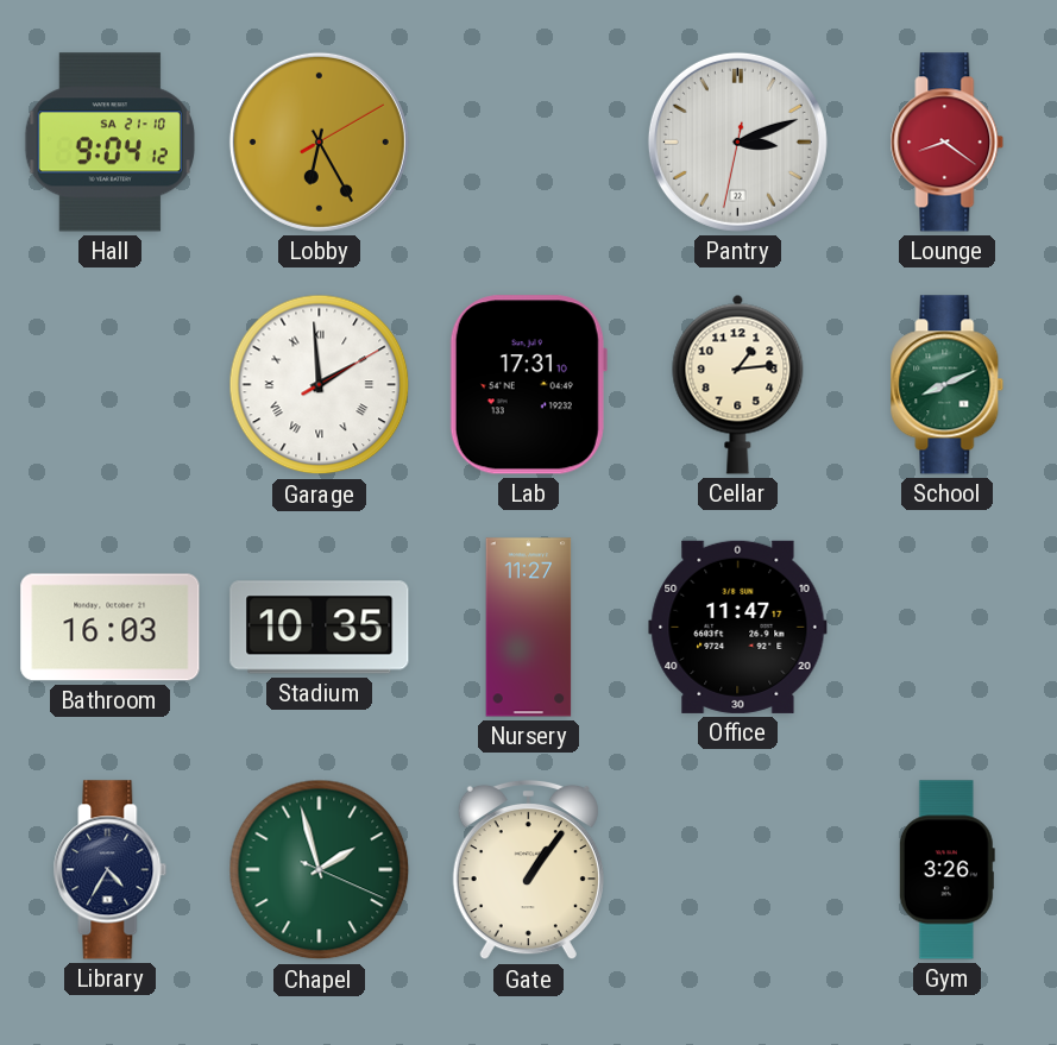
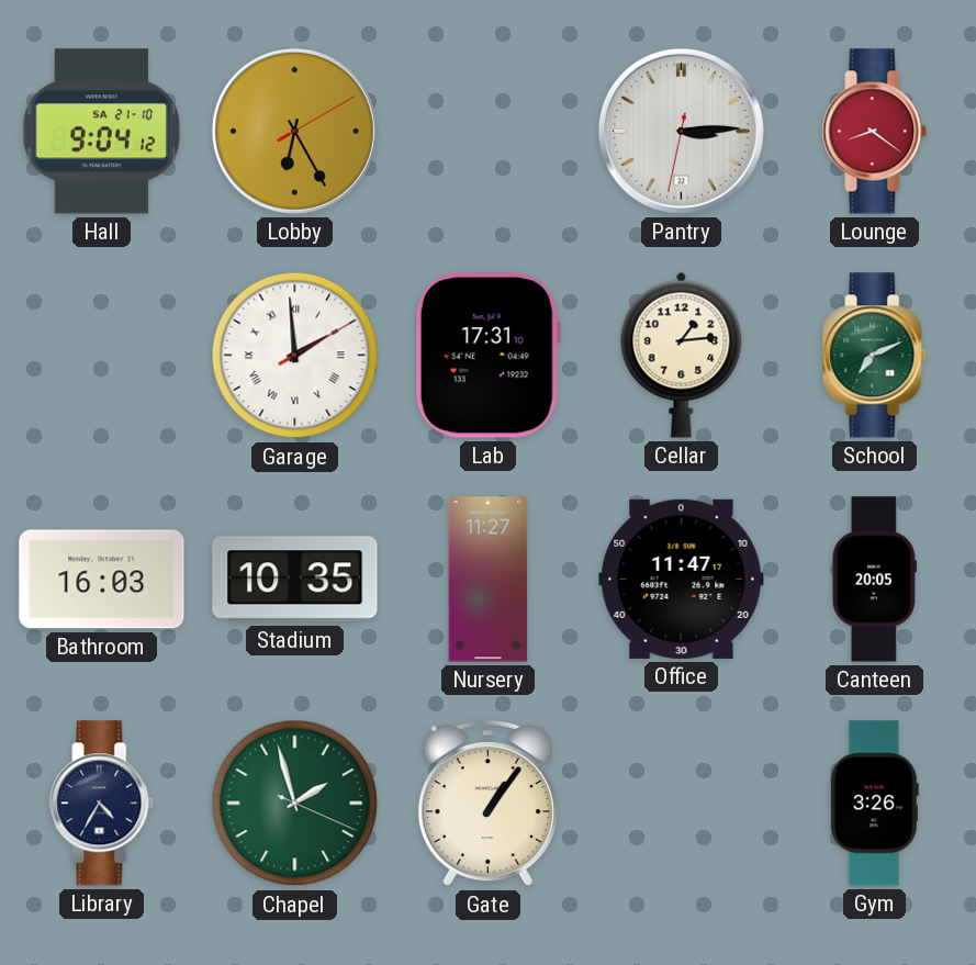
Pantry: 3:11 -> 3:14
School: 8:11 -> 7:11
Canteen: none -> 20:05
